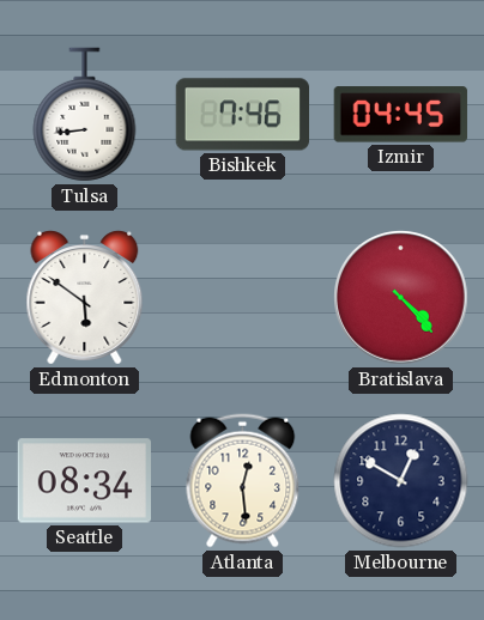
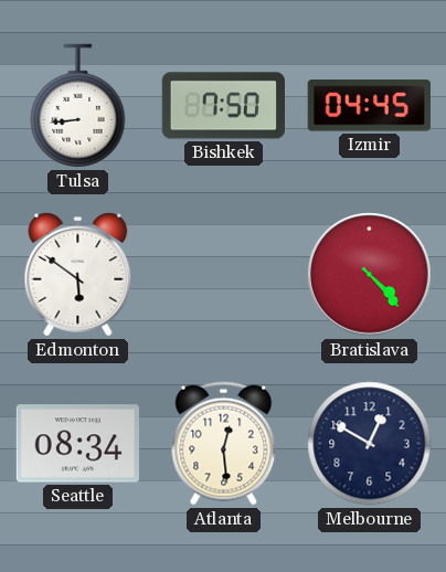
Bishkek: 7:46 -> 7:50
